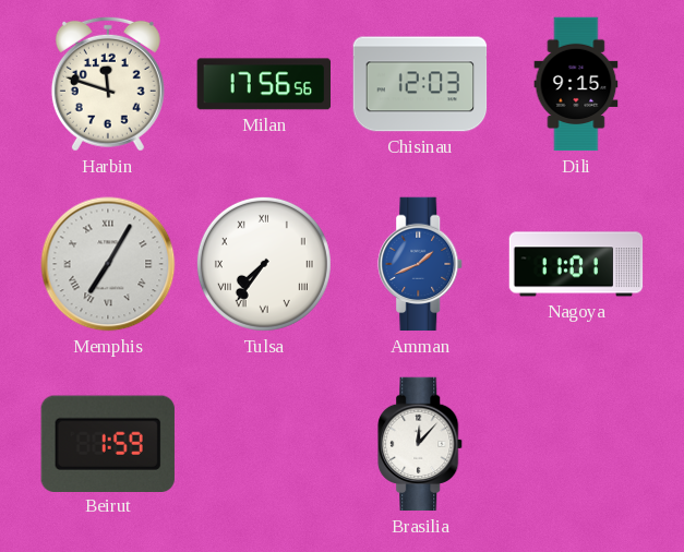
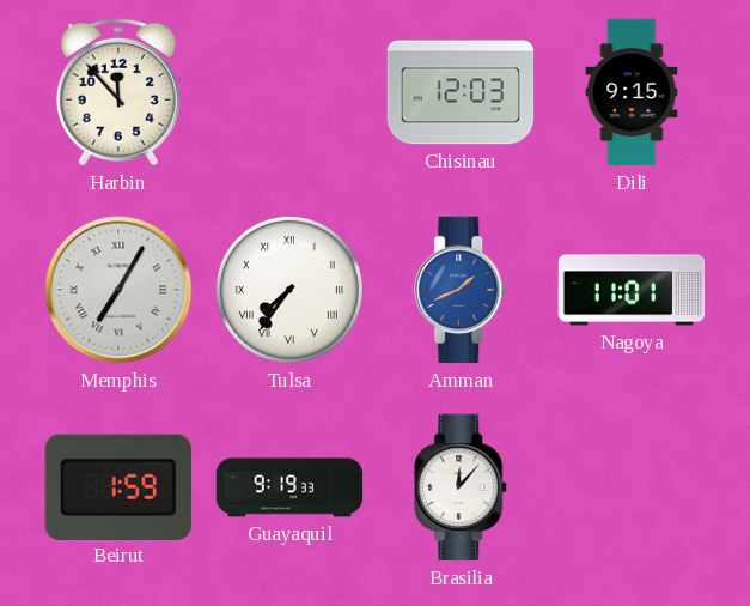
Harbin: 11:48 -> 11:53
Milan: 17:56 -> none
Guayaquil: none -> 9:19
